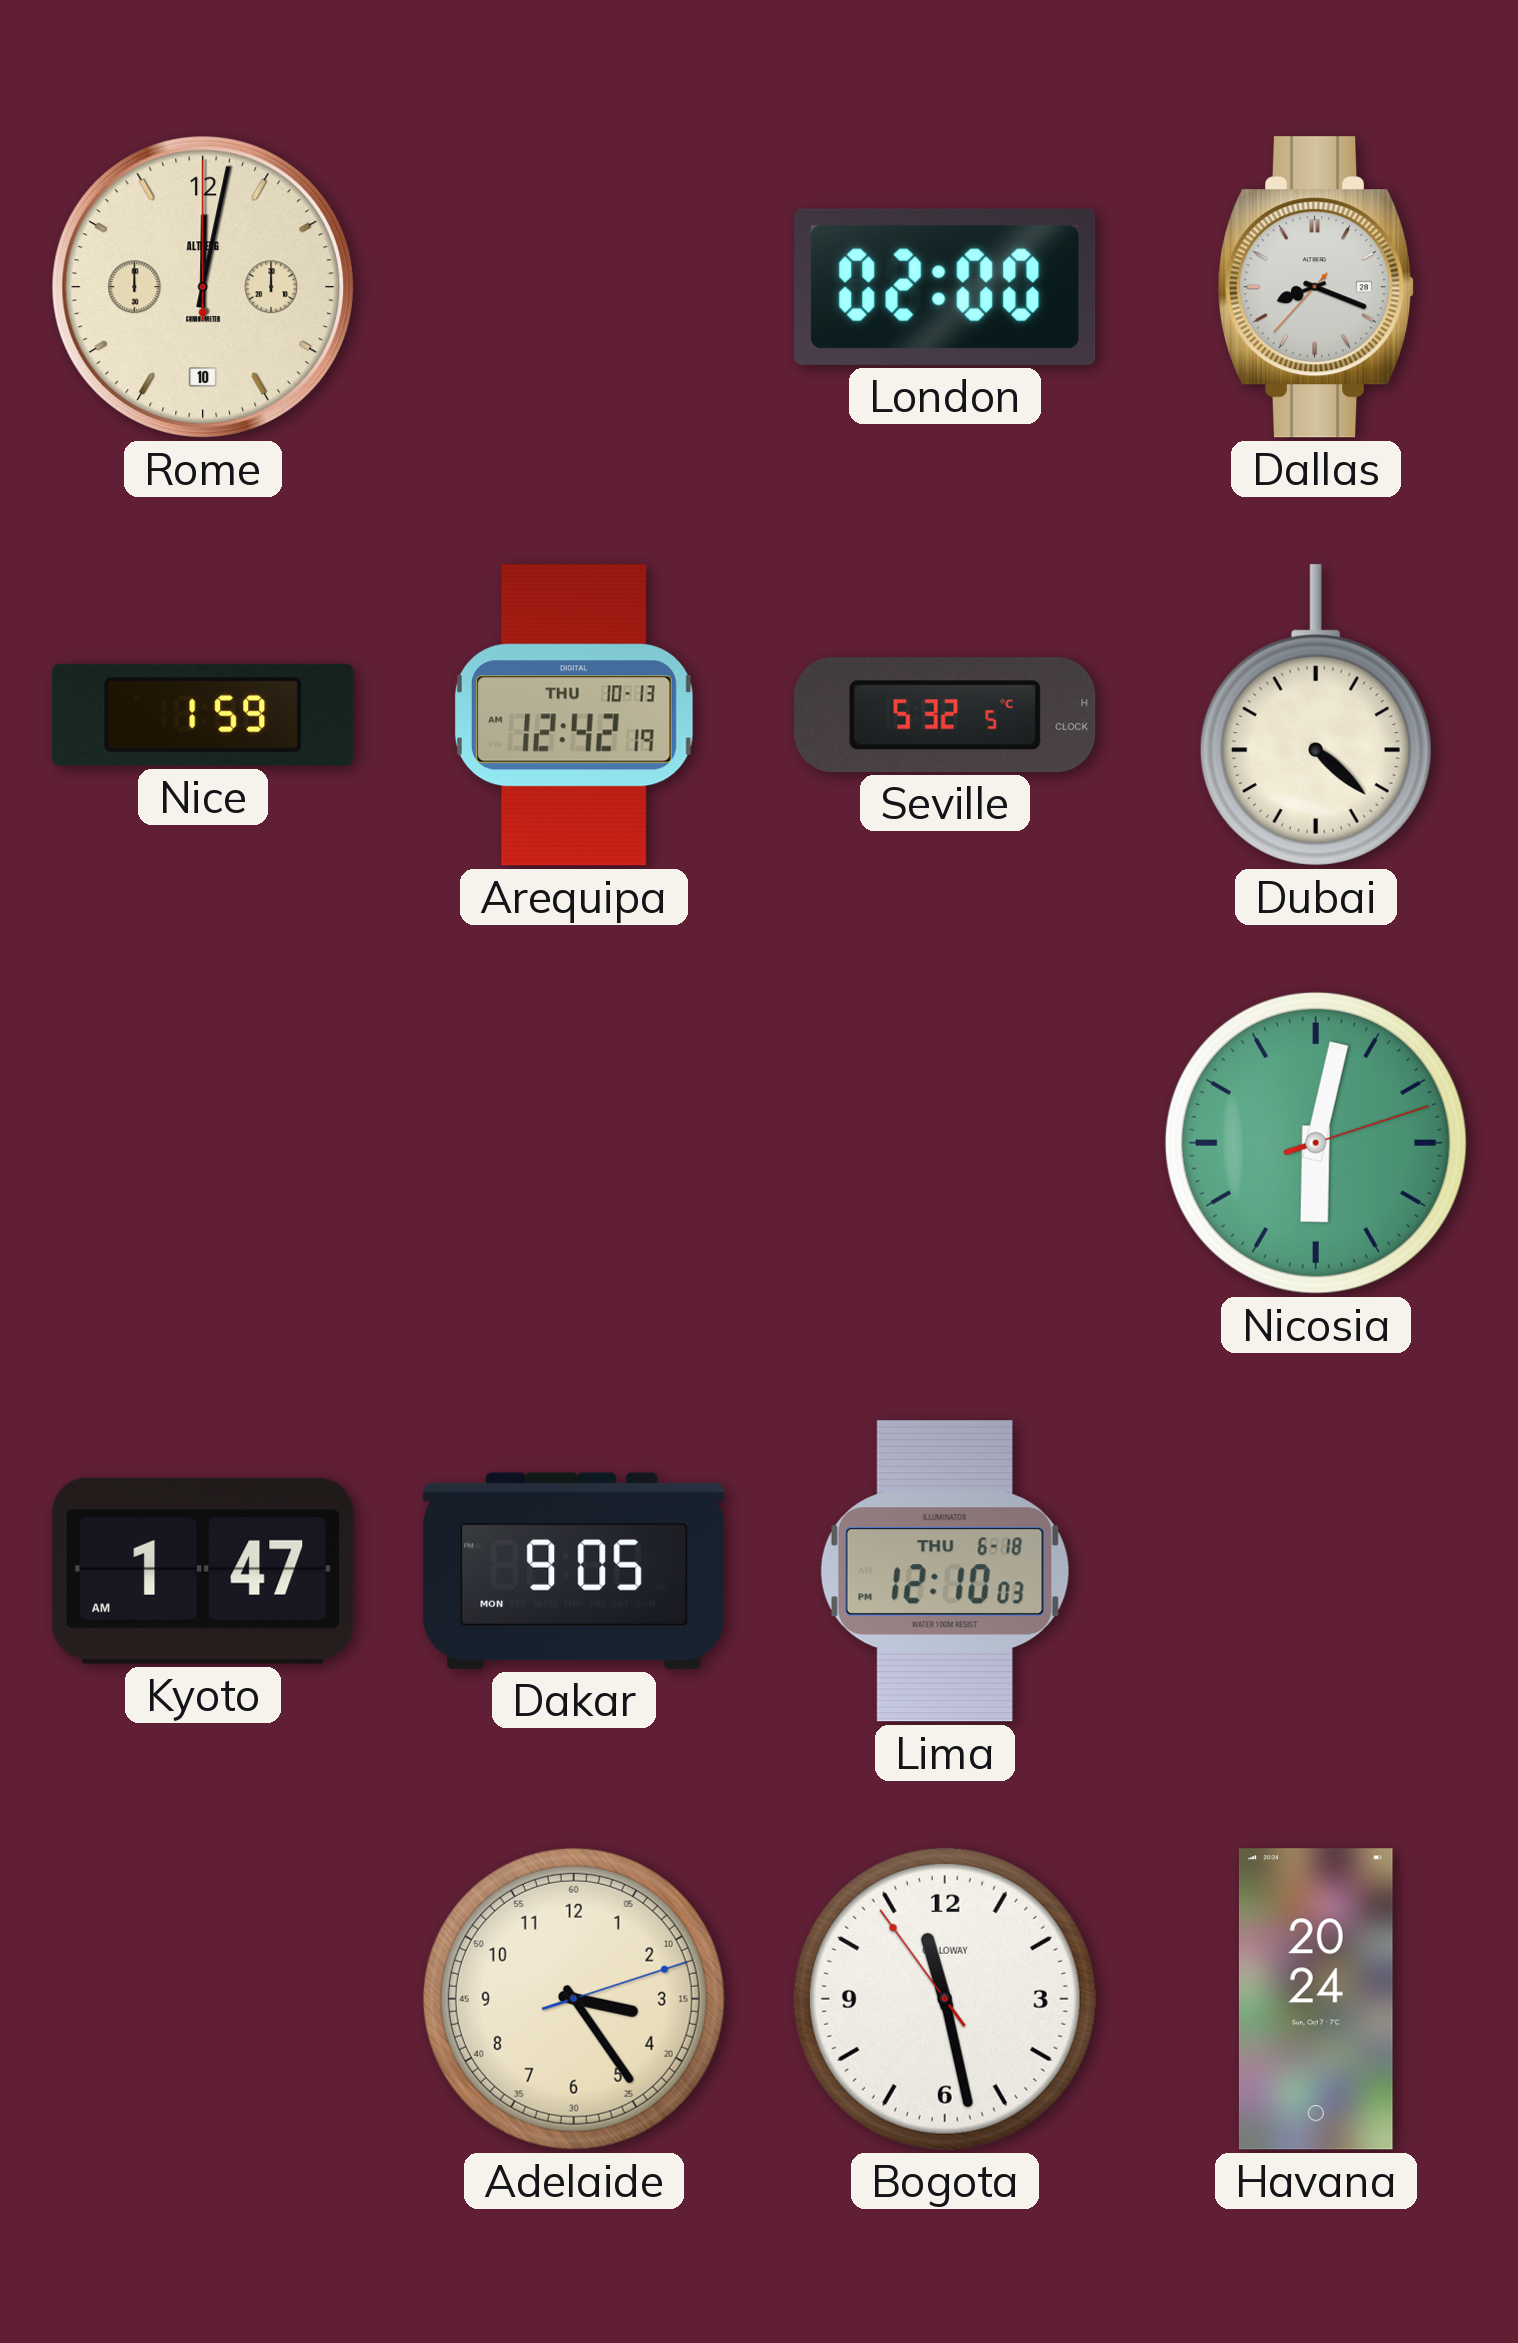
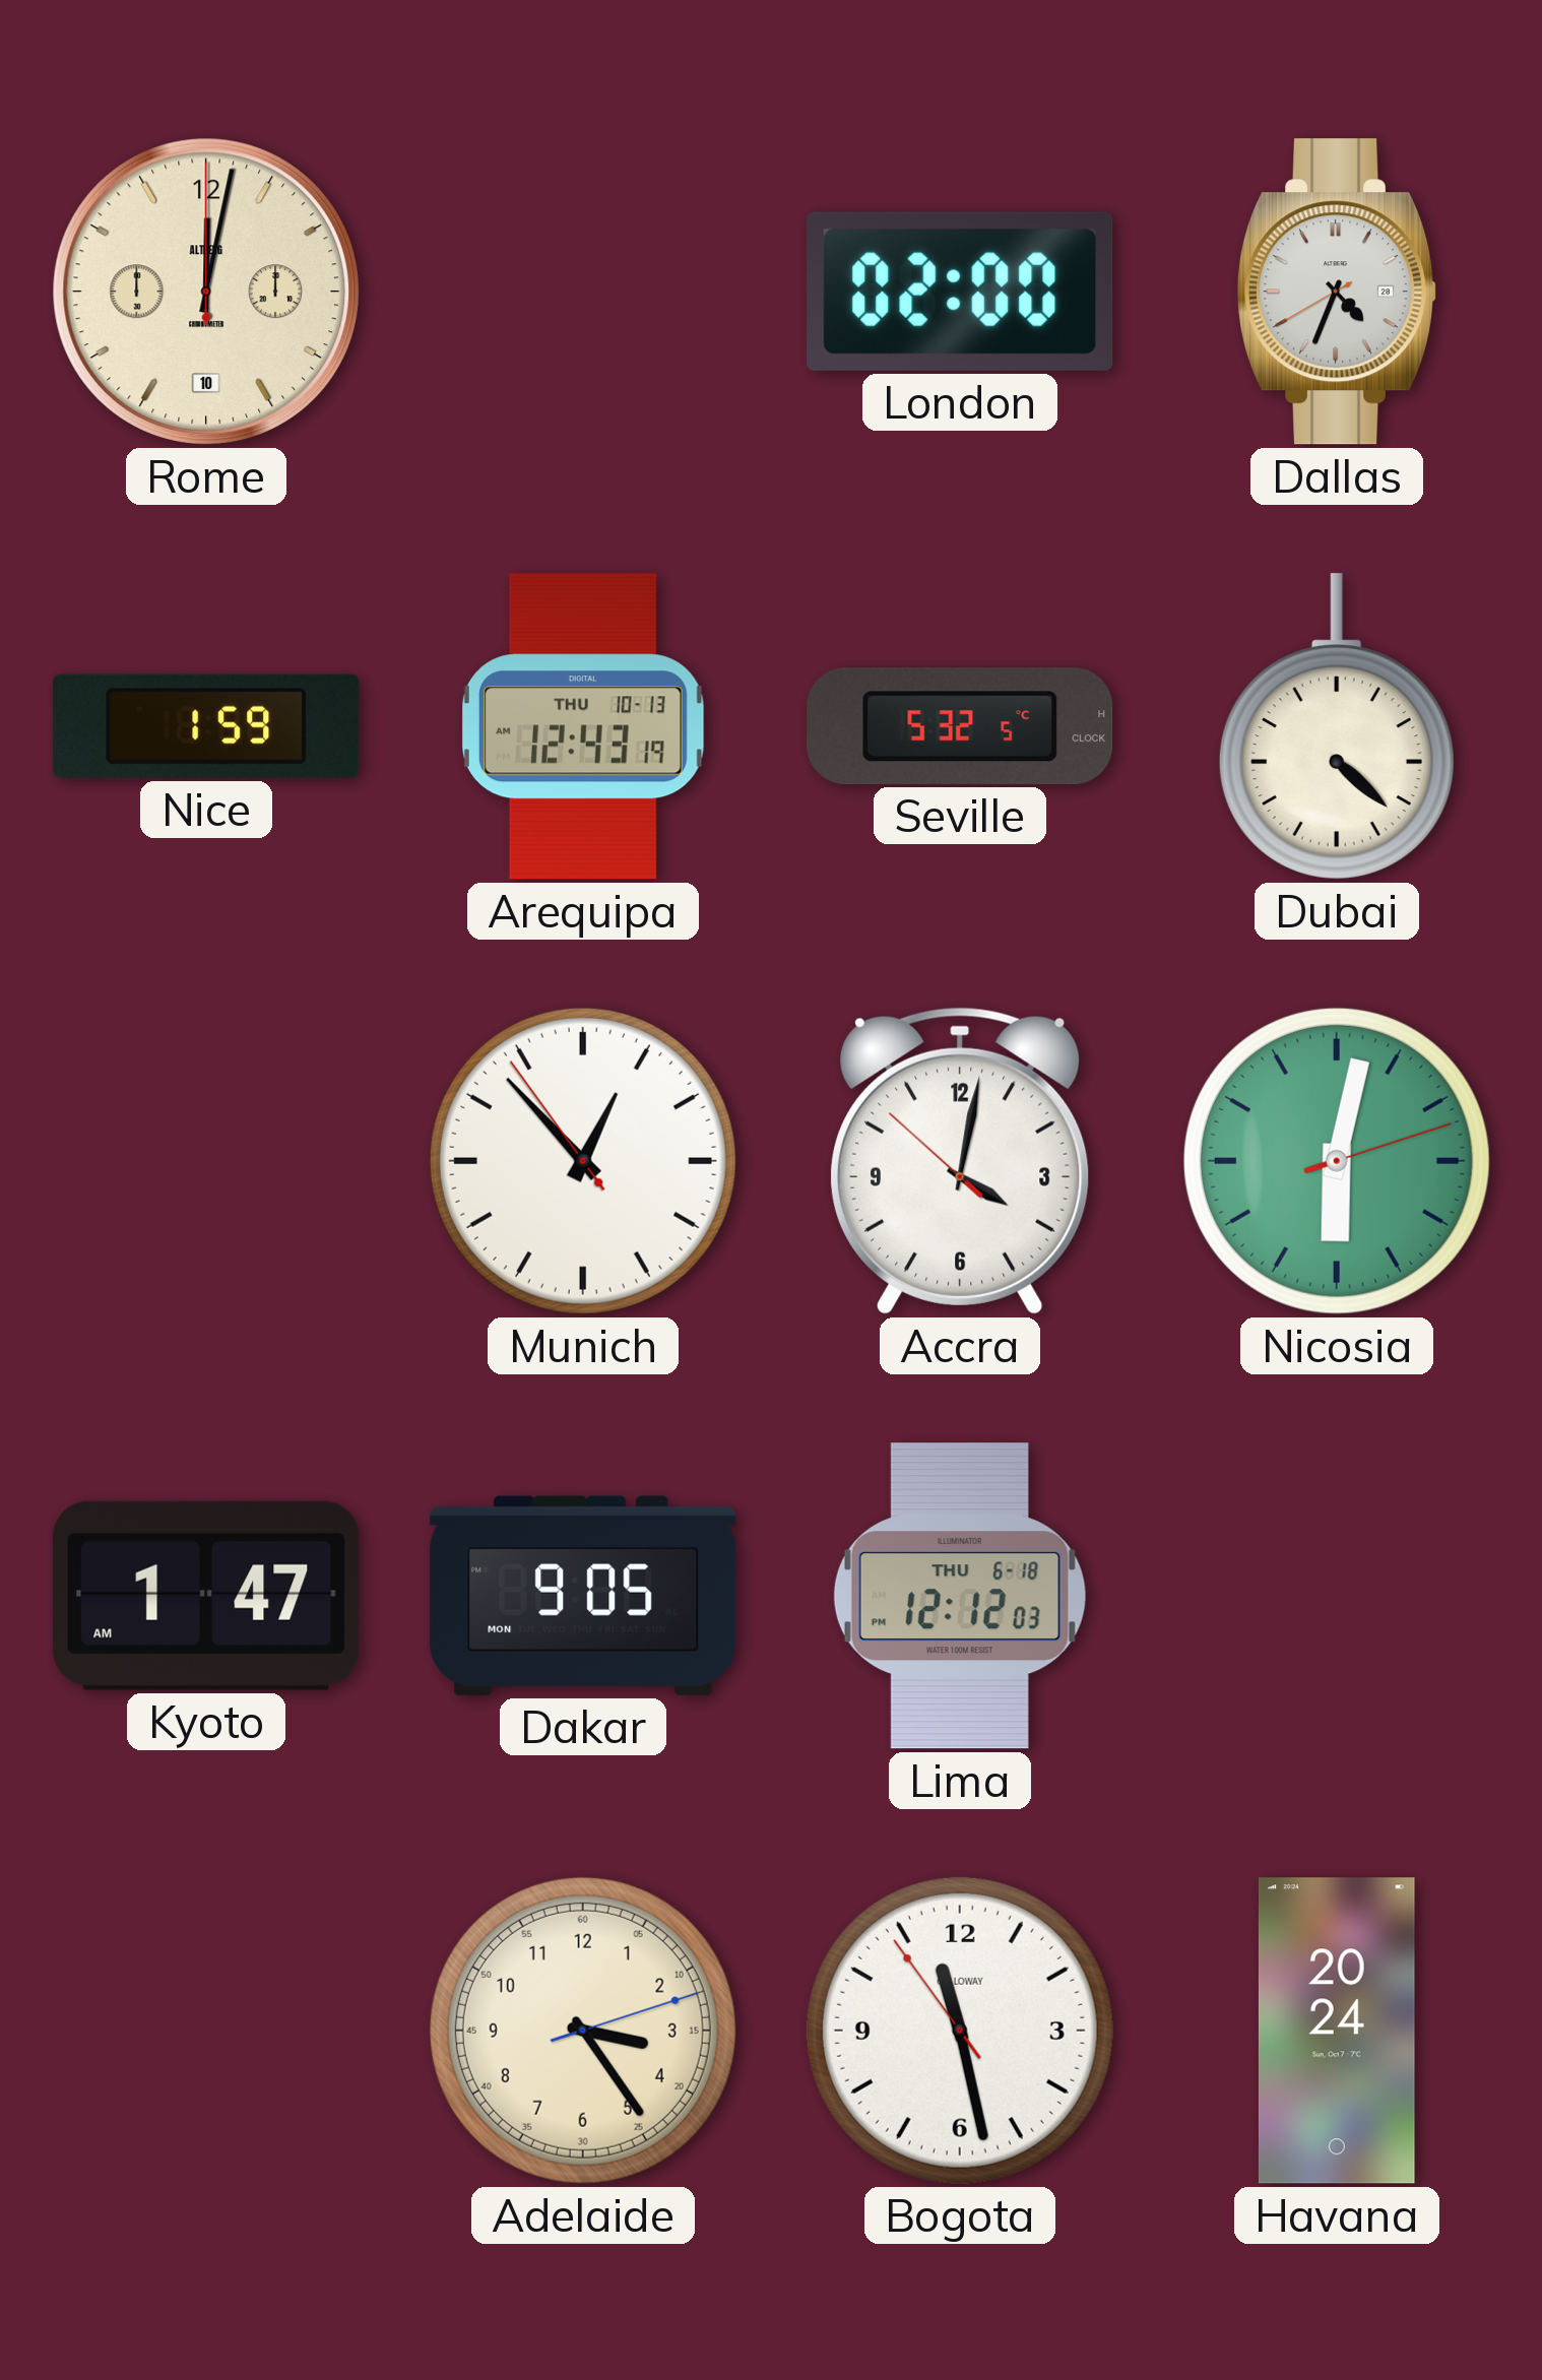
Dallas: 8:18 -> 4:33
Arequipa: 12:42 -> 12:43
Munich: none -> 12:52
Accra: none -> 4:01
Lima: 12:10 -> 12:12
